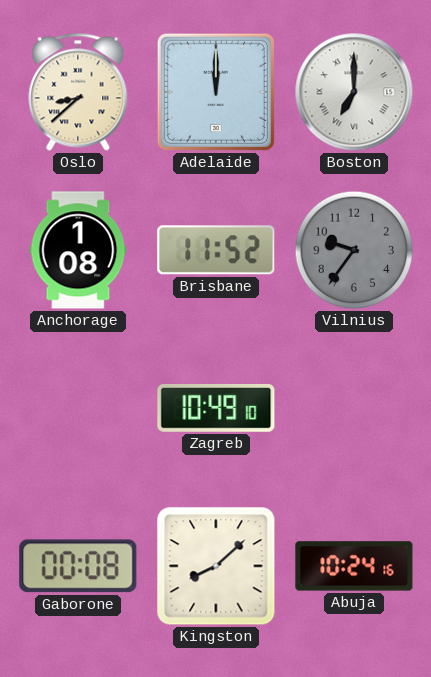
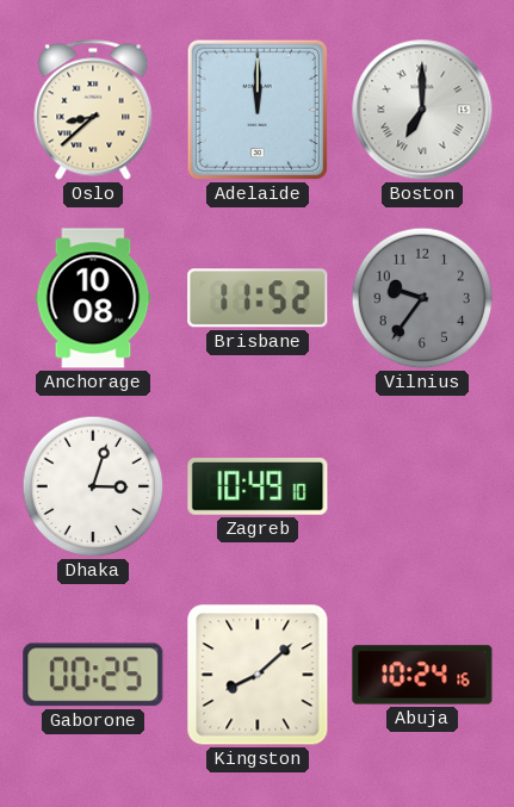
Anchorage: 1:08 -> 10:08
Dhaka: none -> 3:03
Gaborone: 00:08 -> 00:25
